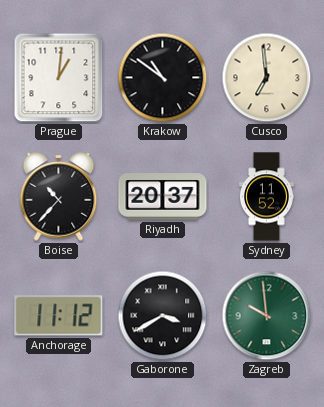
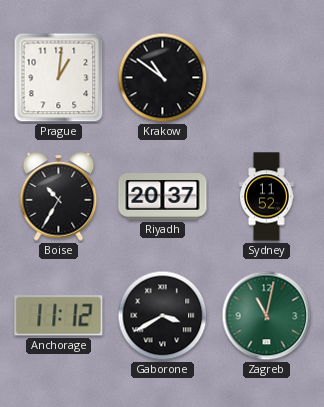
Cusco: 6:59 -> none
Boise: 10:37 -> 10:35
Zagreb: 9:59 -> 11:02
